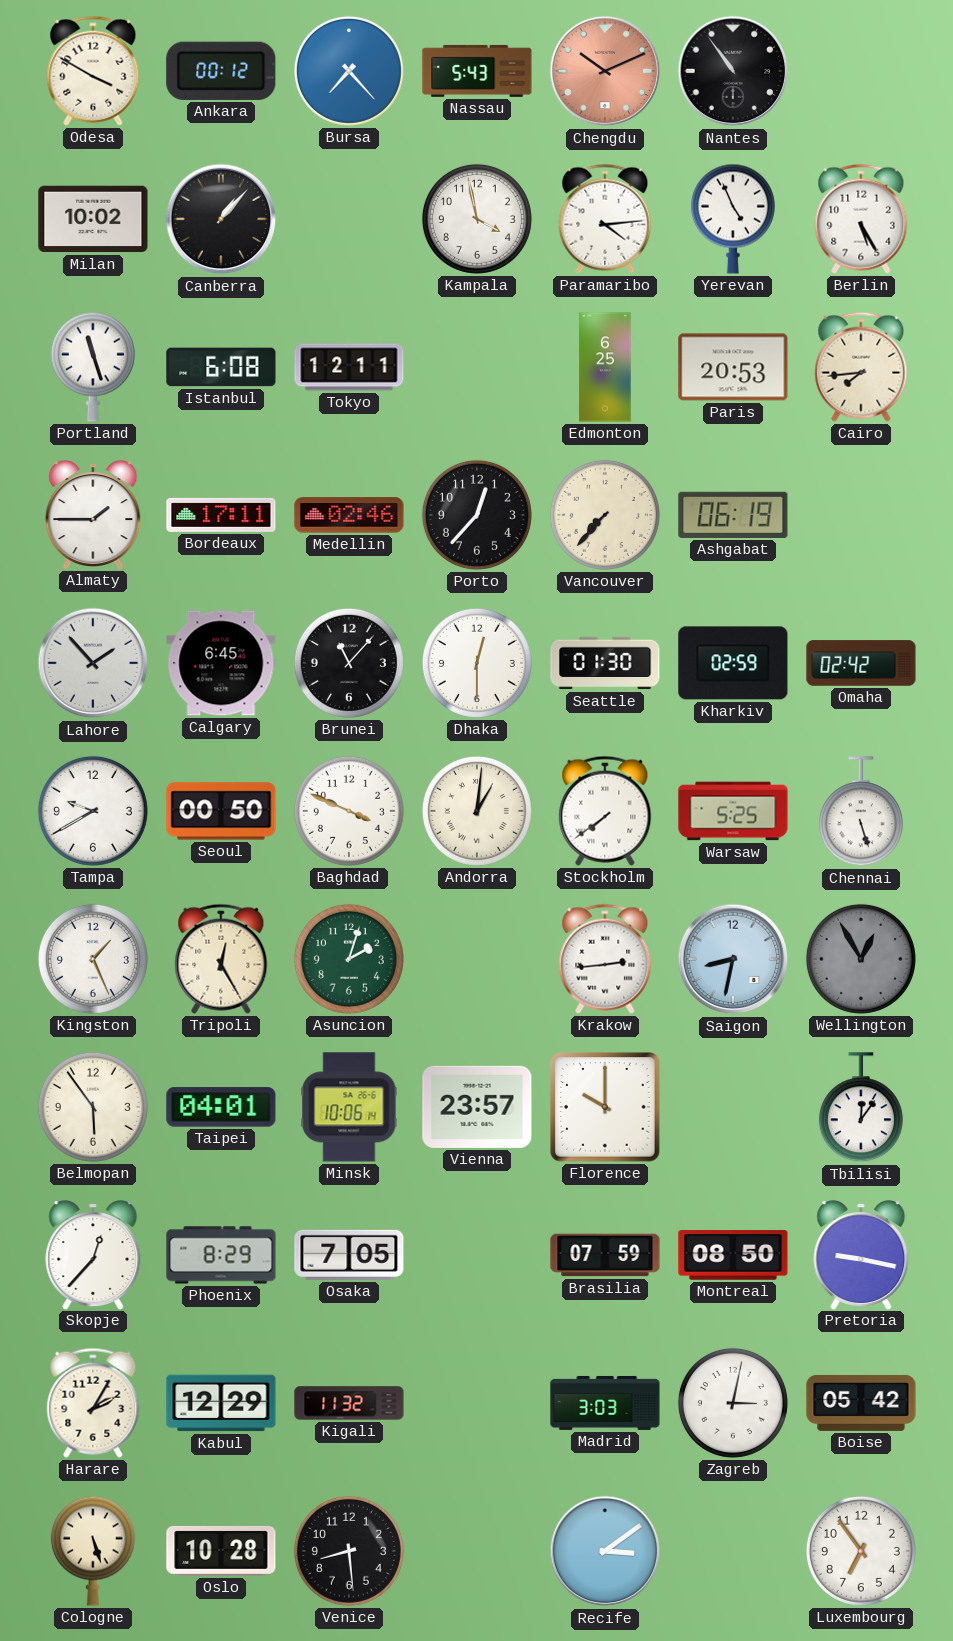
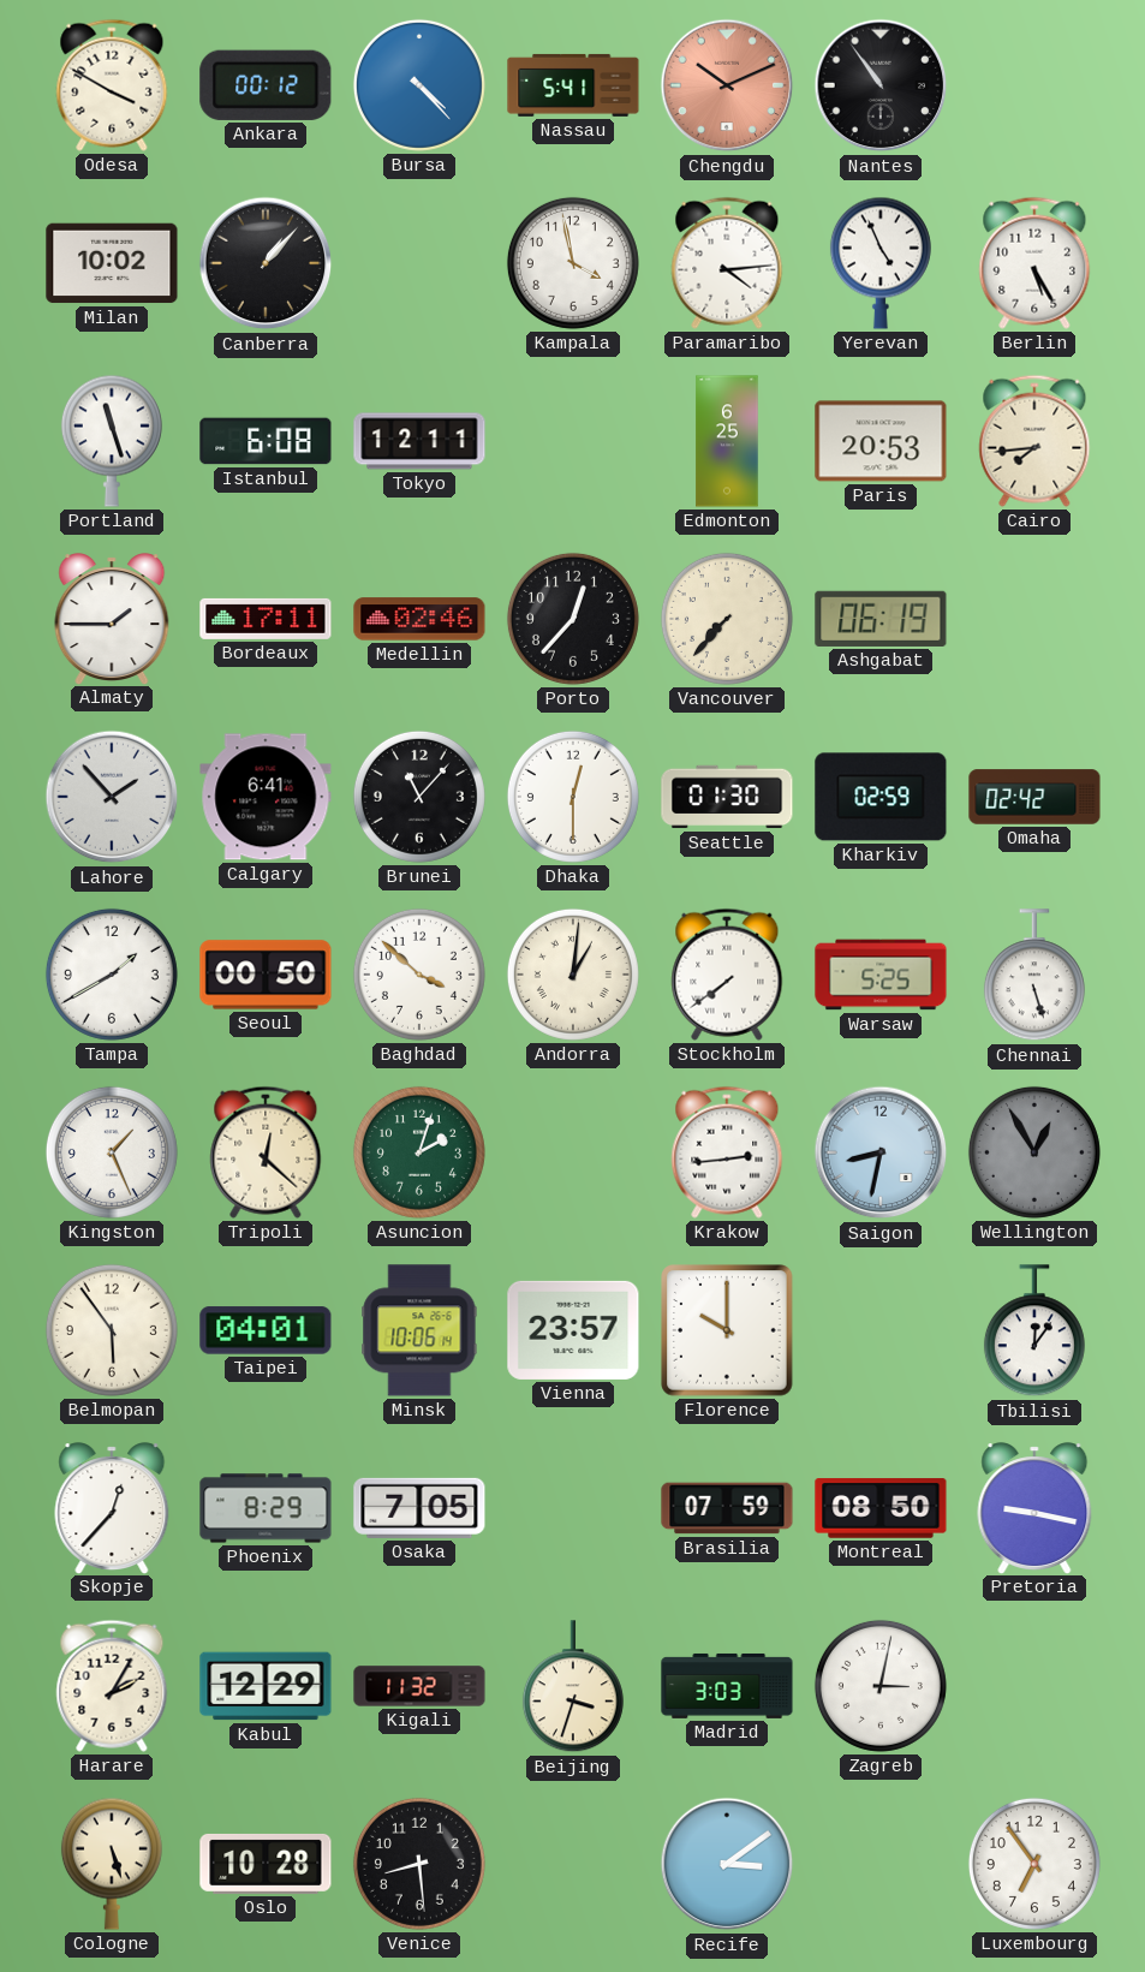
Bursa: 7:23 -> 4:23
Nassau: 5:43 -> 5:41
Calgary: 6:45 -> 6:41
Tampa: 9:40 -> 1:40
Baghdad: 3:49 -> 3:52
Tripoli: 12:25 -> 12:22
Beijing: none -> 3:33
Boise: 05:42 -> none
